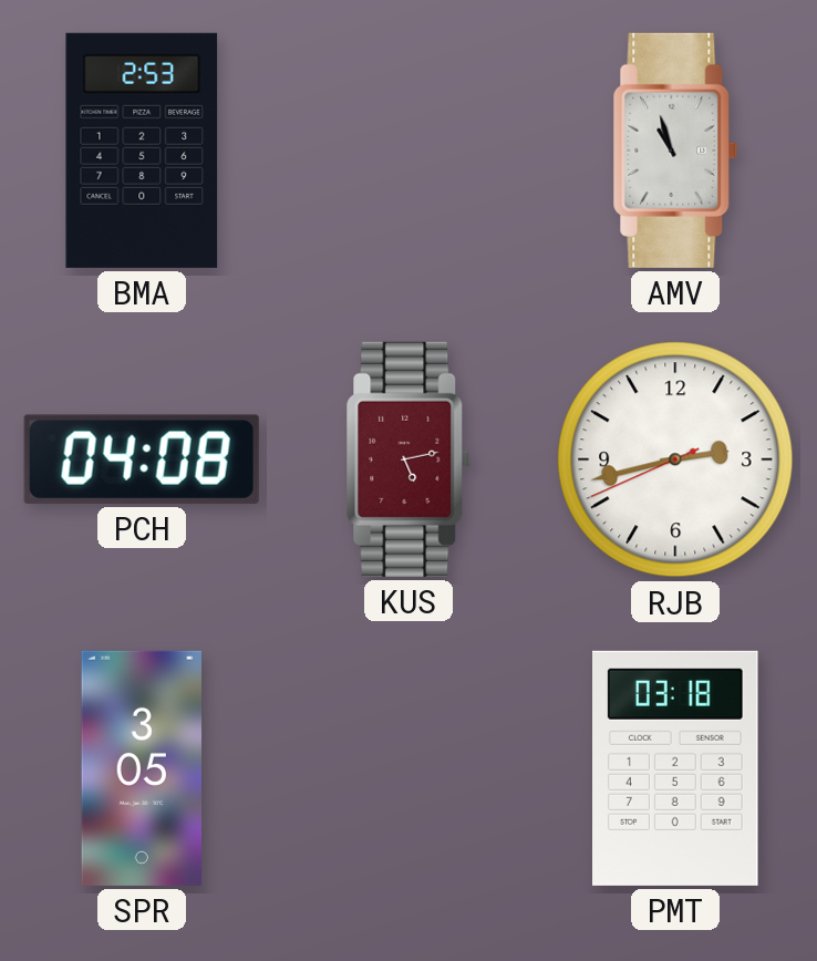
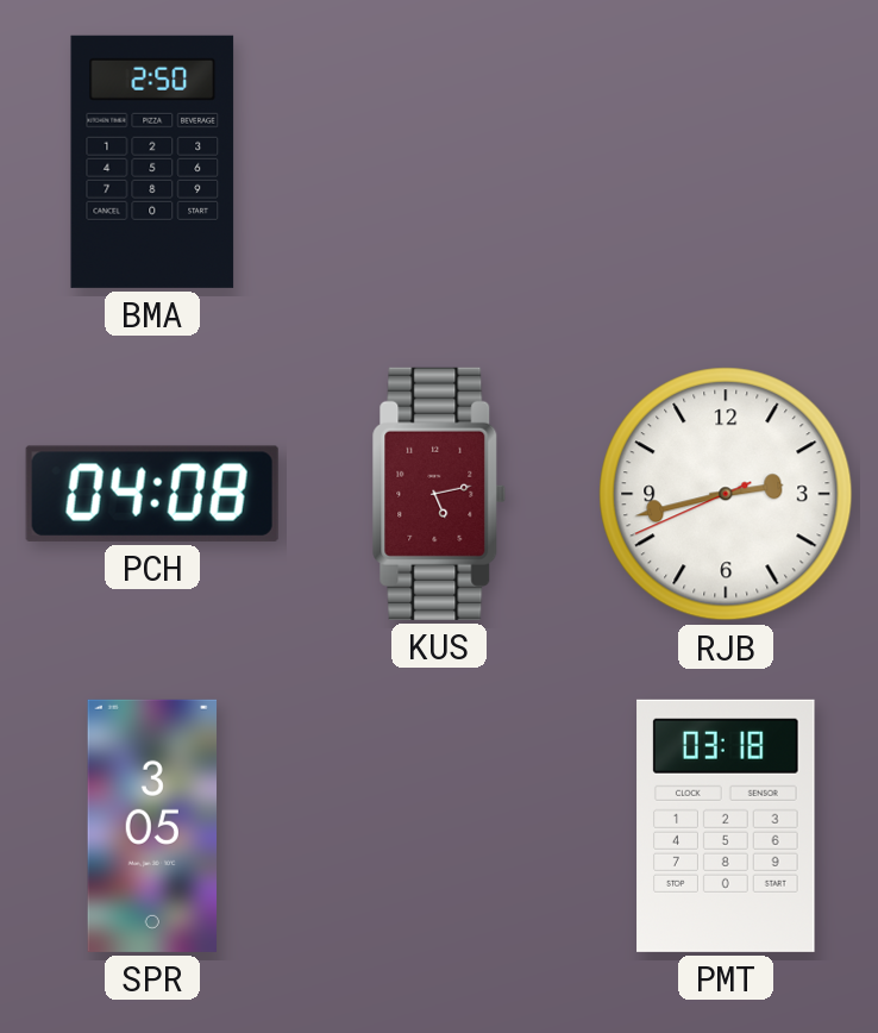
BMA: 2:53 -> 2:50
AMV: 10:57 -> none
